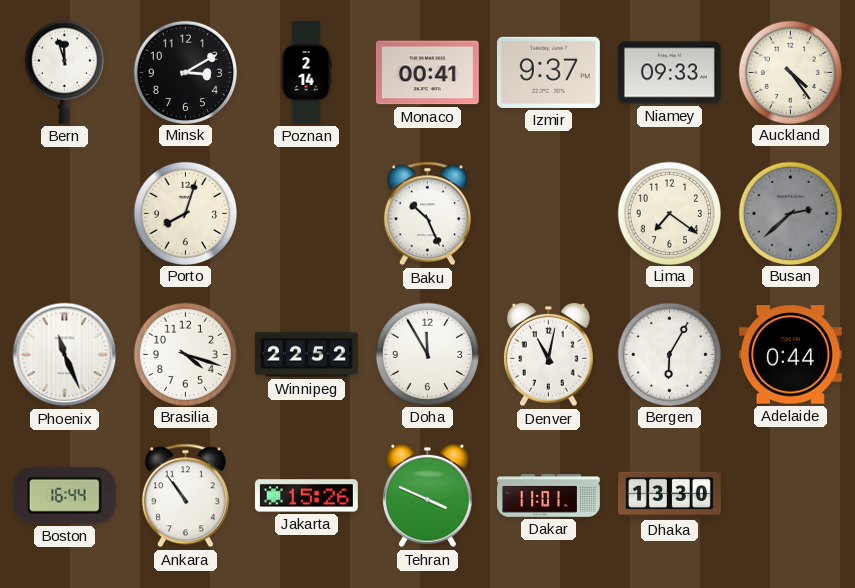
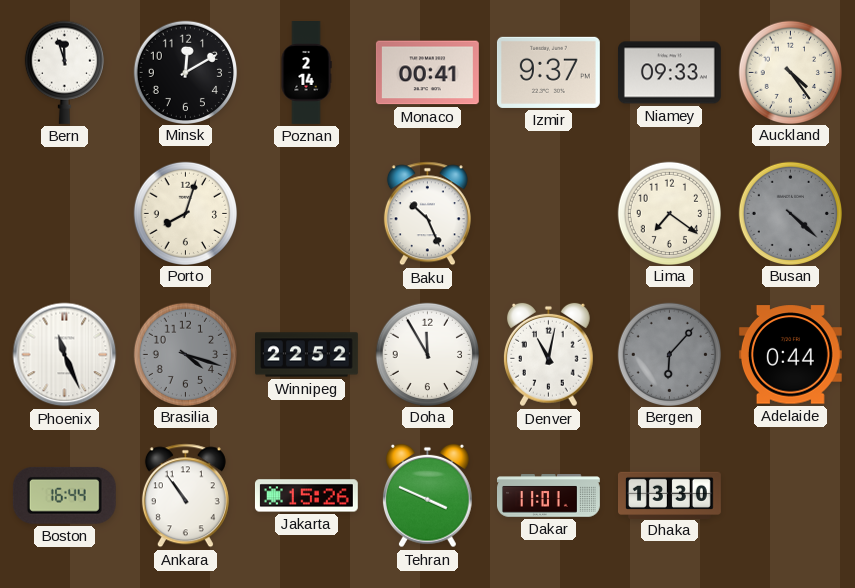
Minsk: 3:10 -> 12:10
Busan: 2:38 -> 4:22
Brasilia dial: white -> grey
Bergen: 6:05 -> 6:07
Bergen dial: white -> grey
